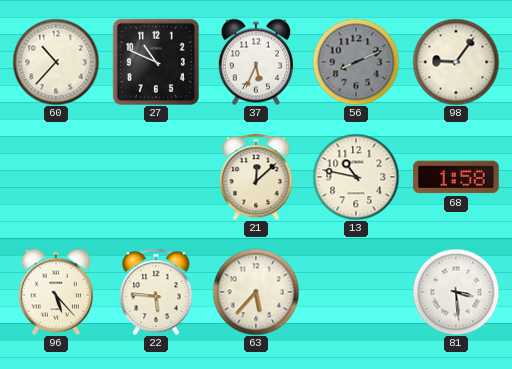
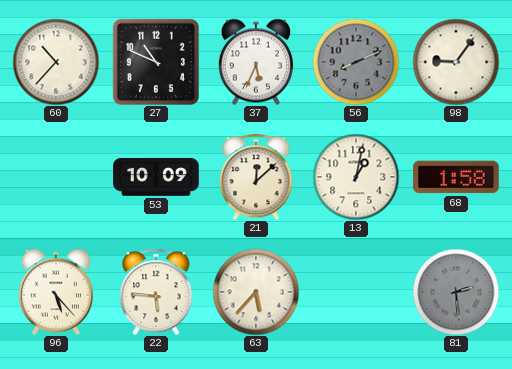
53: none -> 10:09
13: 10:47 -> 1:02
81: 3:29 -> 2:29
81 dial: white -> grey
